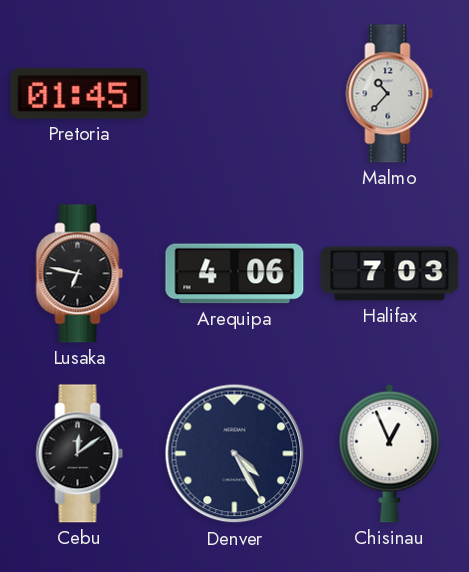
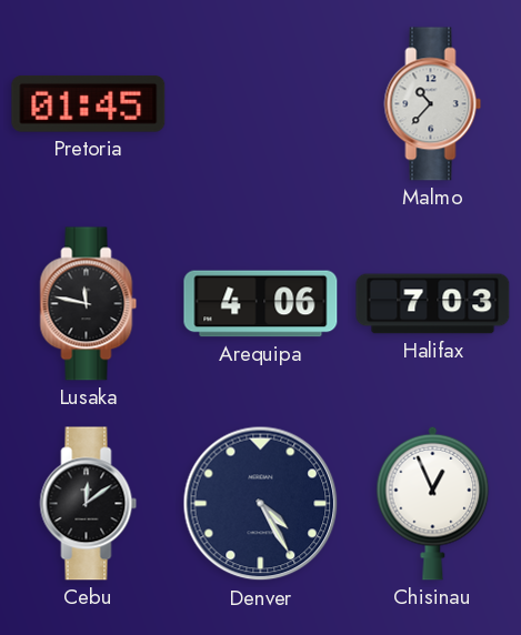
Lusaka: 6:47 -> 11:47
